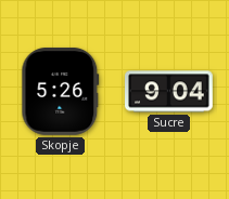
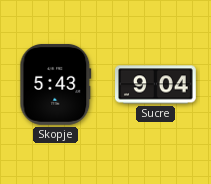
Skopje: 5:26 -> 5:43
